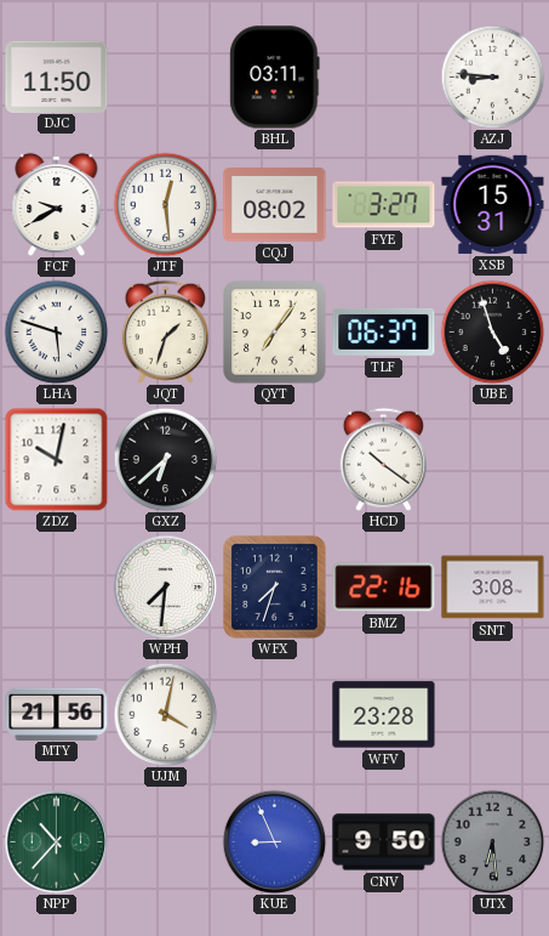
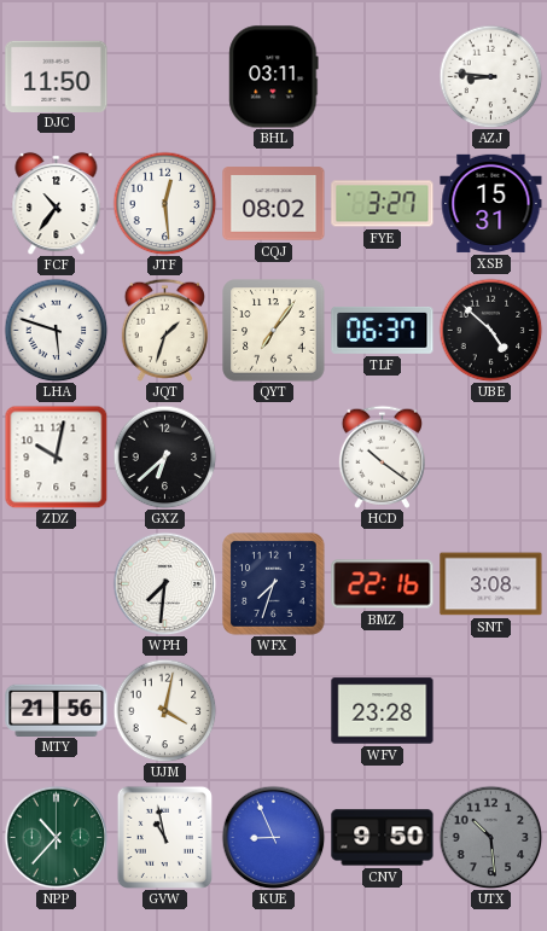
FCF: 9:40 -> 10:36
UBE: 4:57 -> 4:52
GVW: none -> 10:58
UTX: 6:29 -> 10:29
